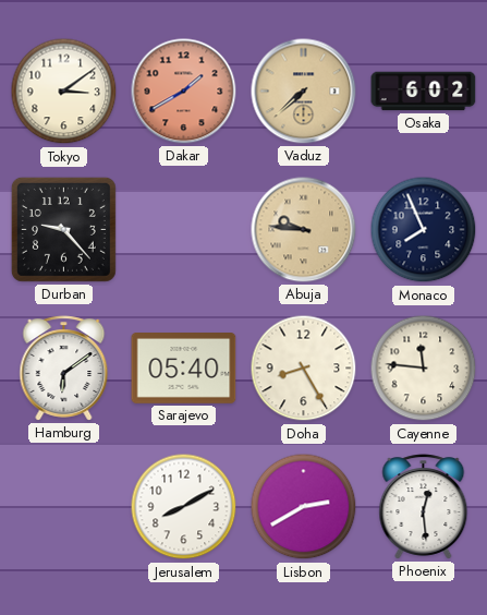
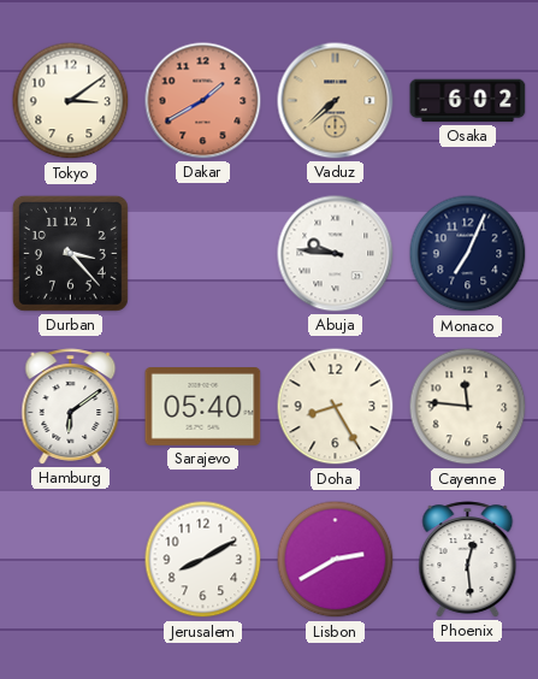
Durban: 9:23 -> 3:23
Abuja dial: champagne -> white
Monaco: 7:56 -> 7:04
